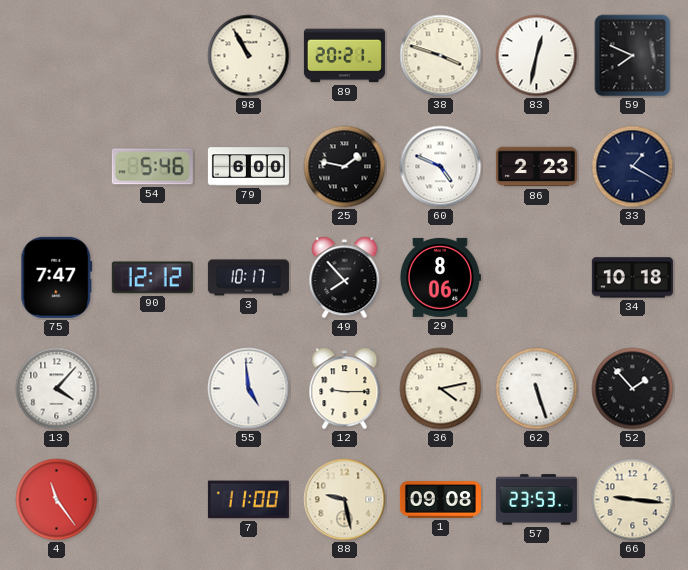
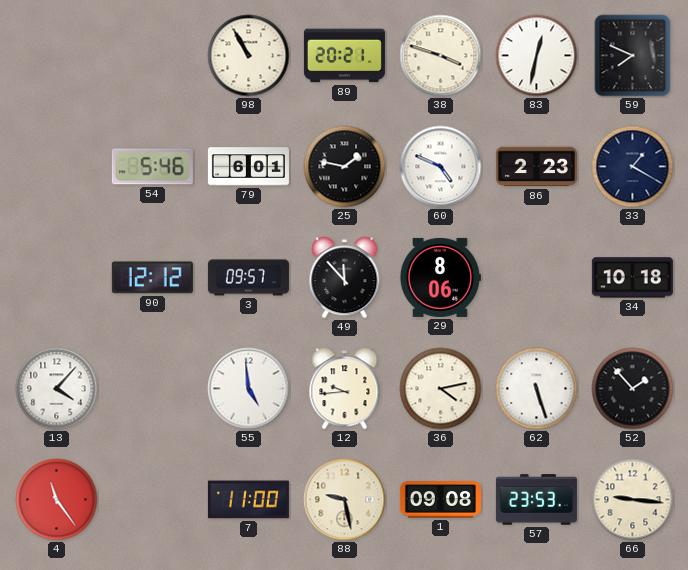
79: 6:00 -> 6:01
75: 7:47 -> none
3: 10:17 -> 09:57
49: 7:53 -> 11:53
12: 9:15 -> 9:44
